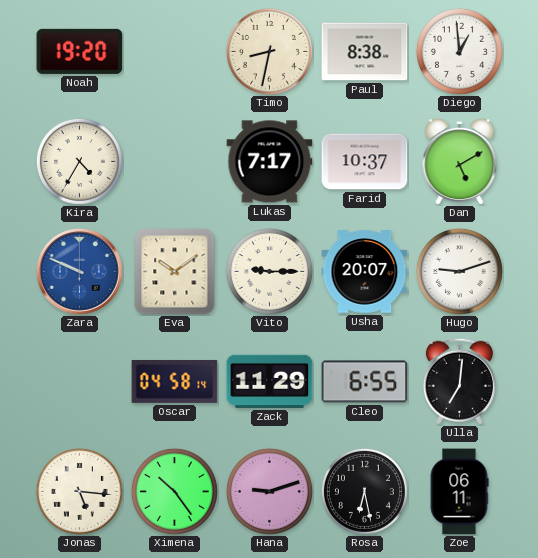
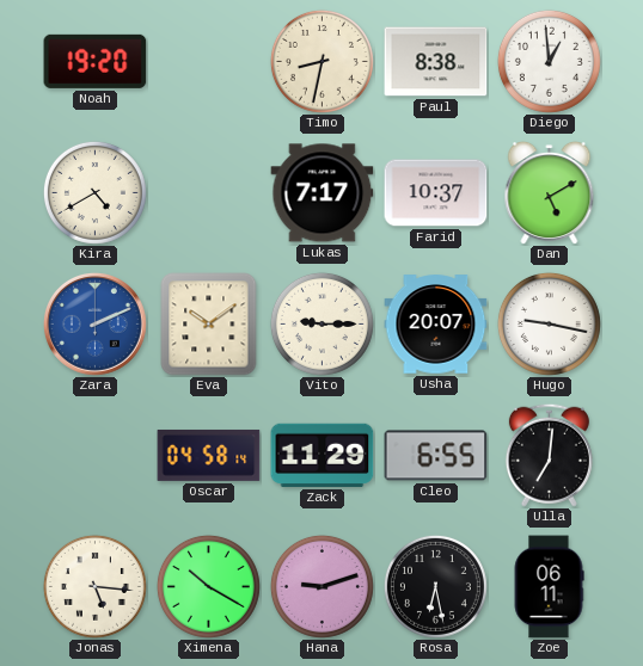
Kira: 4:35 -> 4:40
Zara: 9:49 -> 2:11
Hugo: 9:12 -> 9:17
Ximena: 10:24 -> 10:20
